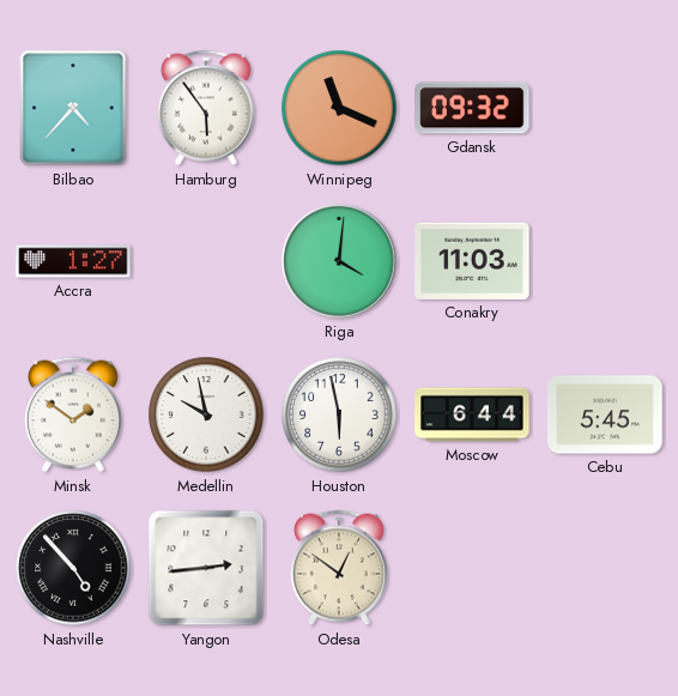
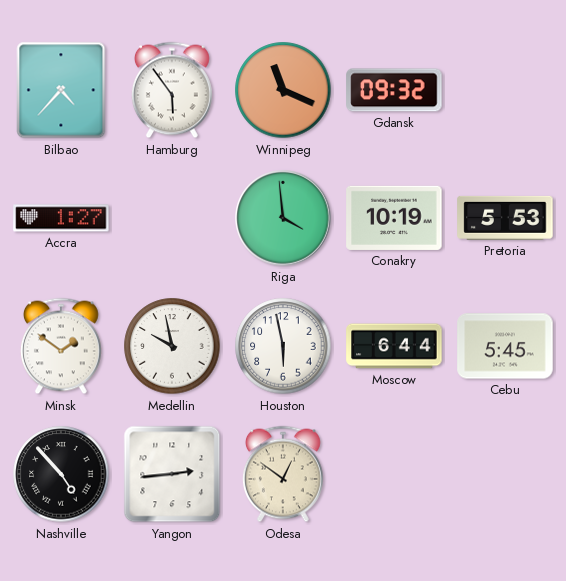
Riga: 4:01 -> 3:59
Conakry: 11:03 -> 10:19
Pretoria: none -> 5:53
